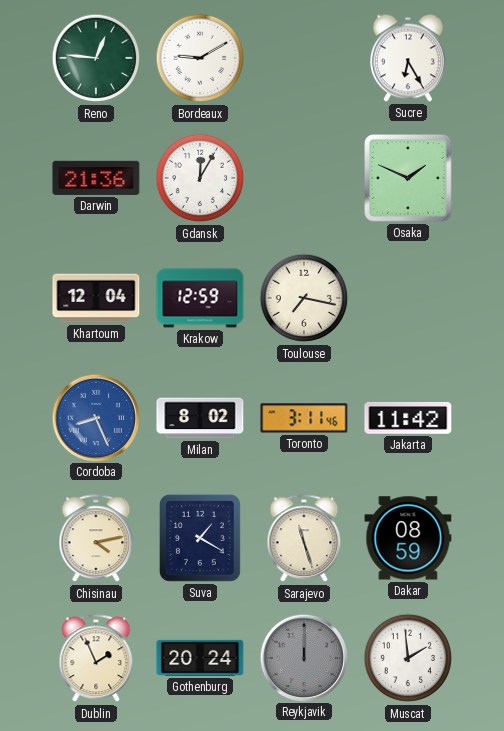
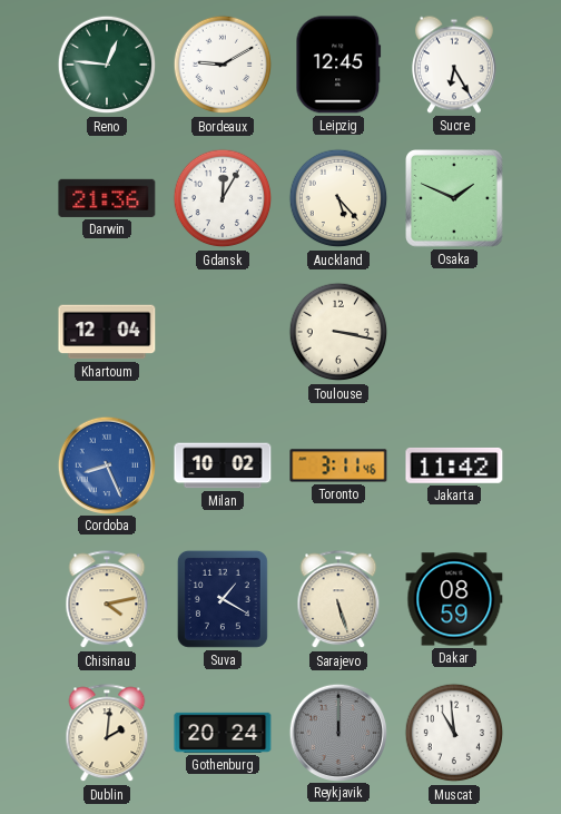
Leipzig: none -> 12:45
Auckland: none -> 5:23
Krakow: 12:59 -> none
Toulouse: 7:17 -> 3:17
Milan: 8:02 -> 10:02
Sarajevo: 11:27 -> 5:27
Dublin: 1:56 -> 2:01
Muscat: 1:59 -> 10:59
